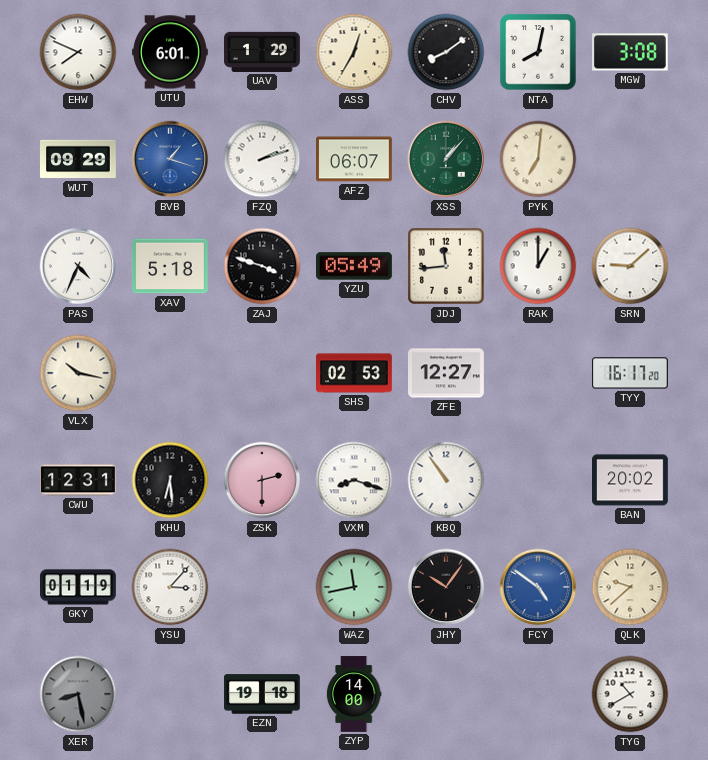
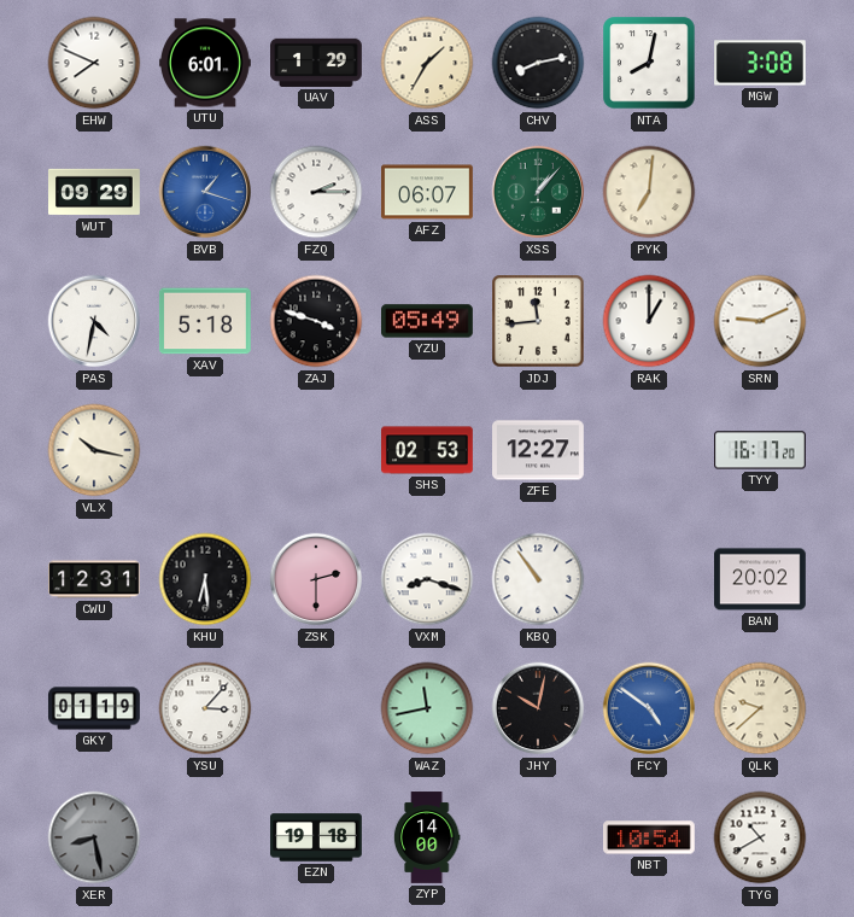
ASS: 12:35 -> 1:35
CHV: 8:09 -> 8:13
FZQ: 2:12 -> 2:15
PAS: 4:34 -> 4:32
SRN: 9:08 -> 9:11
JHY: 10:06 -> 10:02
NBT: none -> 10:54
